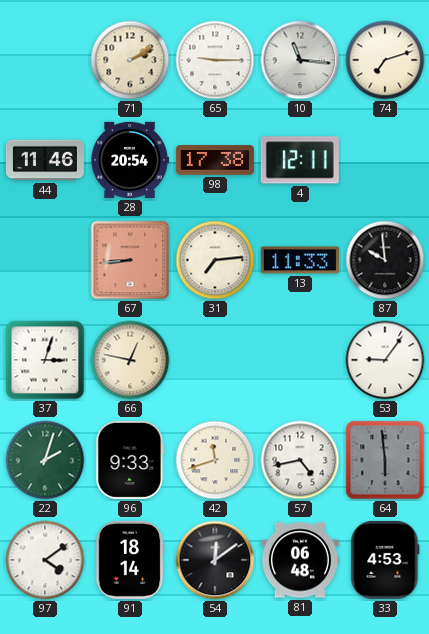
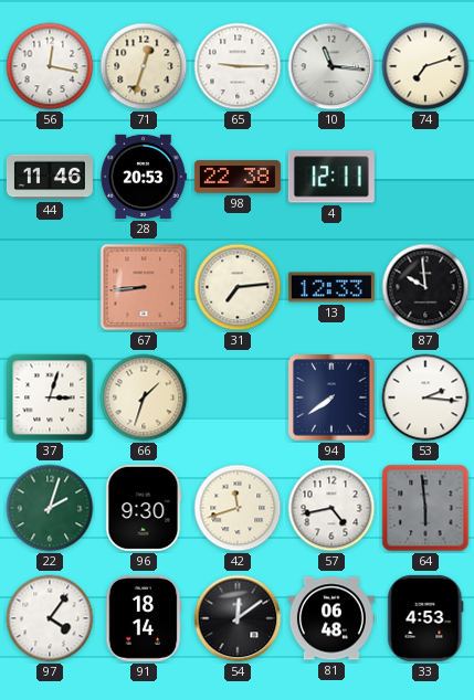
56: none -> 12:17
71: 2:10 -> 12:33
28: 20:54 -> 20:53
98: 17:38 -> 22:38
13: 11:33 -> 12:33
66: 12:47 -> 1:33
94: none -> 7:39
53: 9:06 -> 2:16
96: 9:33 -> 9:30
97: 4:09 -> 4:06
